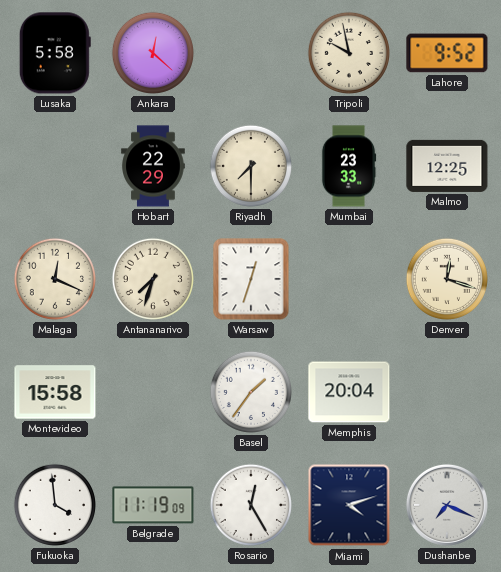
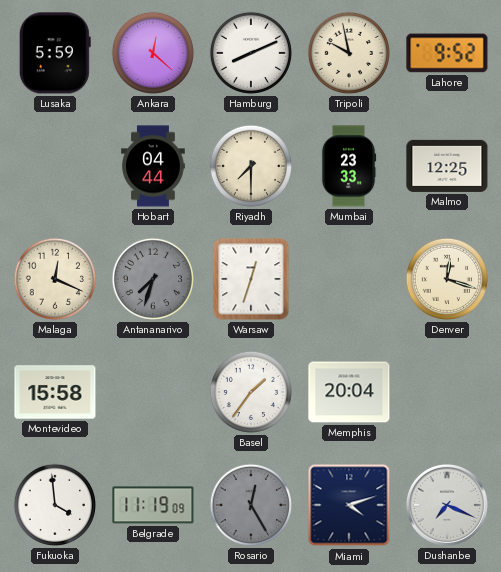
Lusaka: 5:58 -> 5:59
Hamburg: none -> 8:11
Hobart: 22:29 -> 04:44
Antananarivo dial: cream -> grey
Rosario dial: white -> grey
